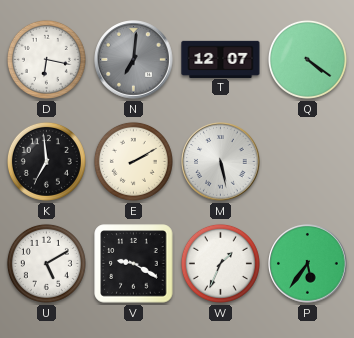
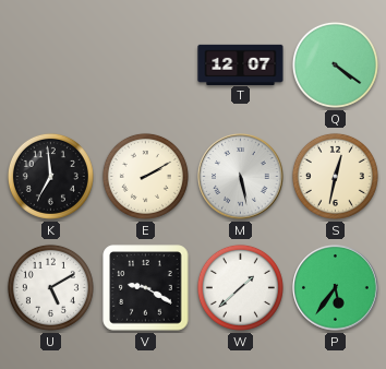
D: 6:17 -> none
N: 7:01 -> none
S: none -> 12:32
W: 1:34 -> 1:38
